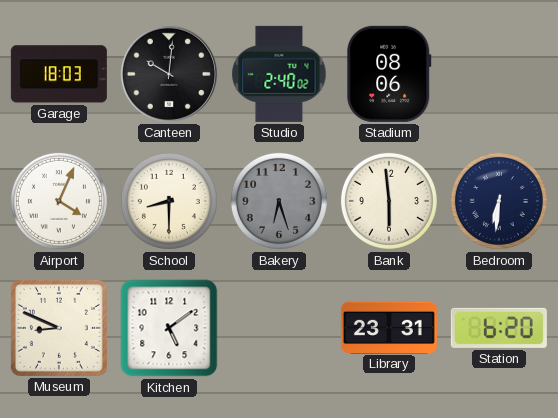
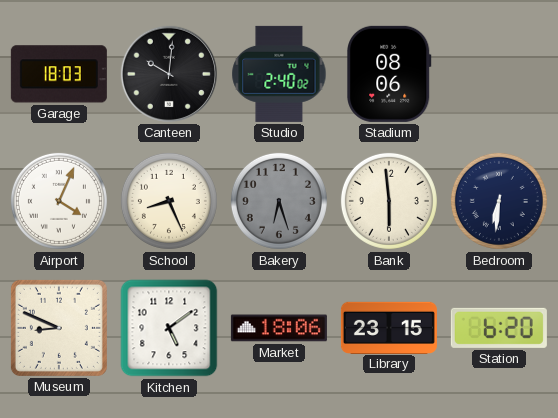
School: 8:30 -> 8:26
Market: none -> 18:06
Library: 23:31 -> 23:15
